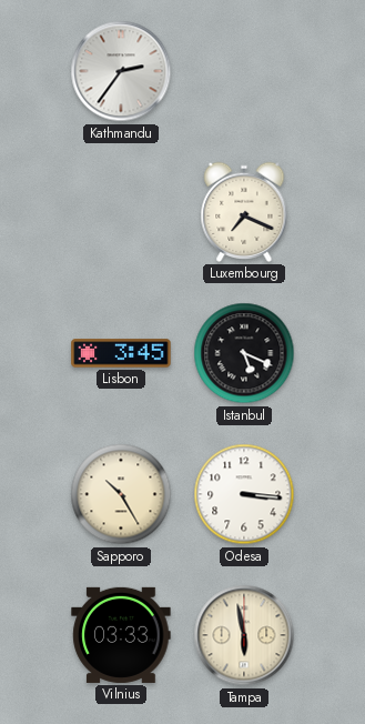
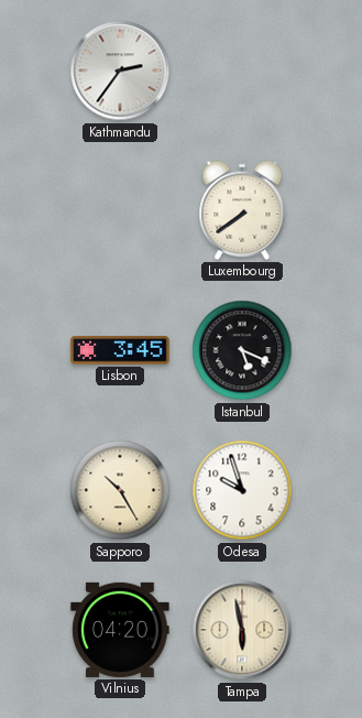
Luxembourg: 7:19 -> 7:39
Odesa: 3:16 -> 9:57
Vilnius: 03:33 -> 04:20
